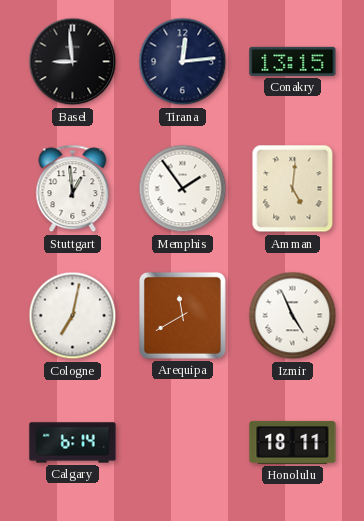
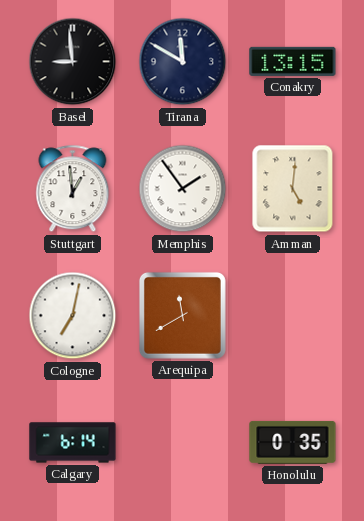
Tirana: 12:14 -> 11:50
Izmir: 4:56 -> none
Honolulu: 18:11 -> 0:35
